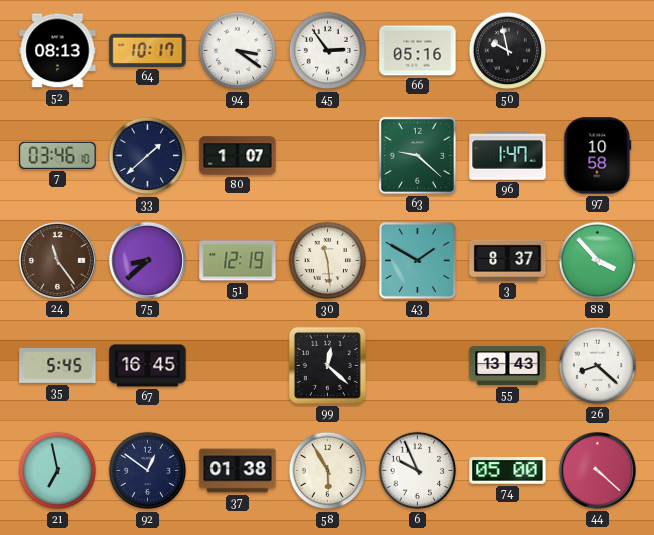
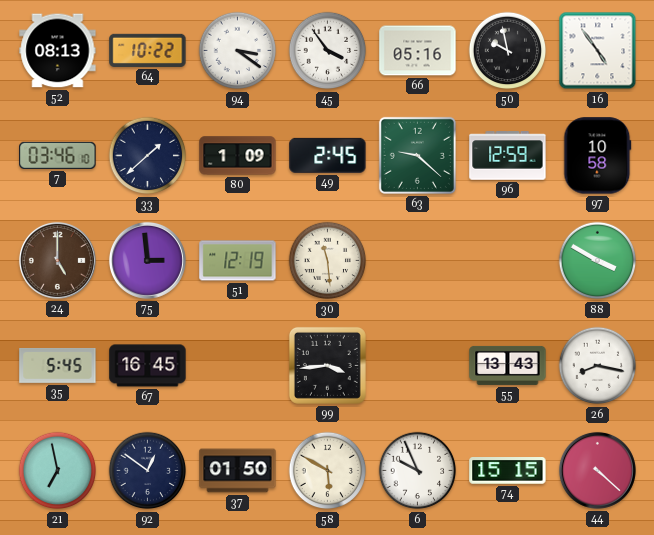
64: 10:17 -> 10:22
45: 2:54 -> 3:54
16: none -> 4:54
80: 1:07 -> 1:09
49: none -> 2:45
96: 1:47 -> 12:59
24: 11:24 -> 5:00
75: 8:38 -> 2:59
43: 1:50 -> none
3: 8:37 -> none
88: 3:53 -> 3:50
99: 12:22 -> 3:44
26: 8:22 -> 8:17
37: 01:38 -> 01:50
58: 5:55 -> 5:50
74: 05:00 -> 15:15
